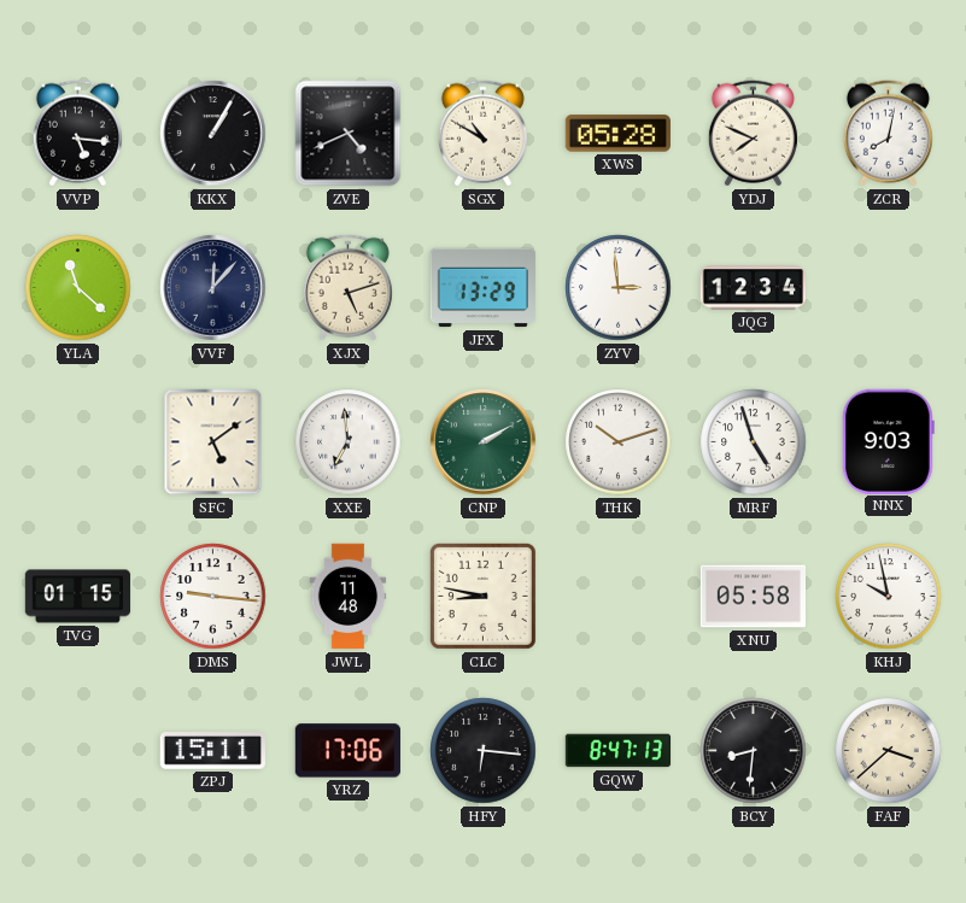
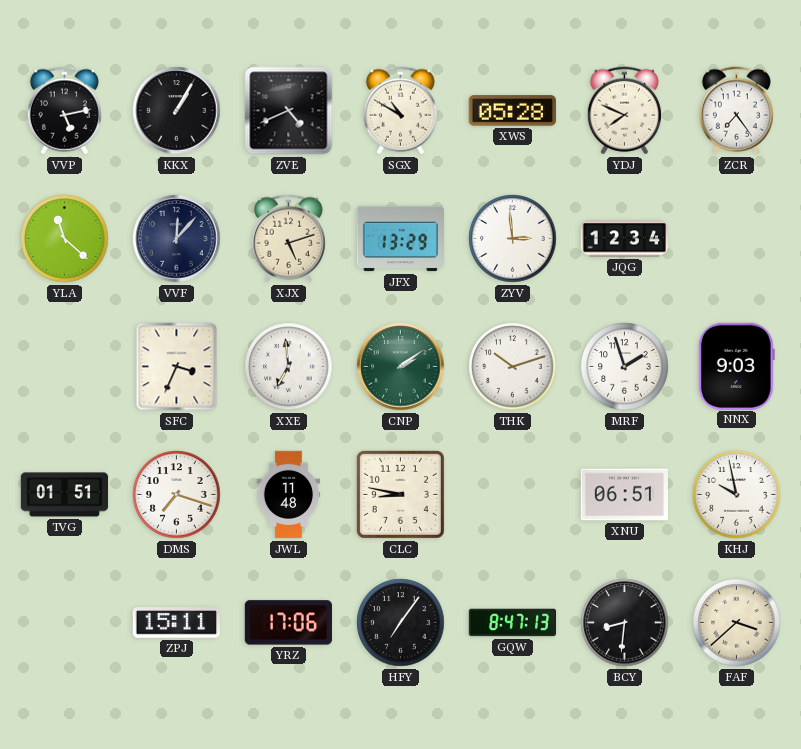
VVP: 5:16 -> 5:13
ZCR: 8:02 -> 7:24
SFC: 5:09 -> 3:34
CNP: 2:10 -> 2:09
MRF: 4:57 -> 1:57
TVG: 01:15 -> 01:51
DMS: 9:16 -> 7:18
XNU: 05:58 -> 06:51
HFY: 6:16 -> 7:06
